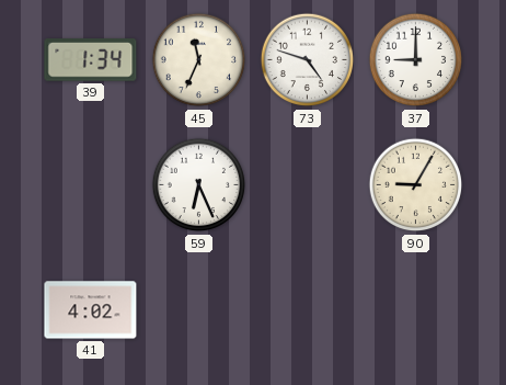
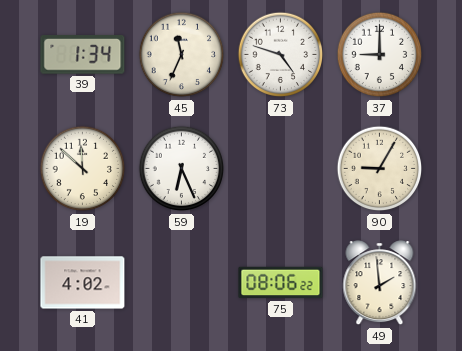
19: none -> 11:52
75: none -> 08:06
49: none -> 1:59
